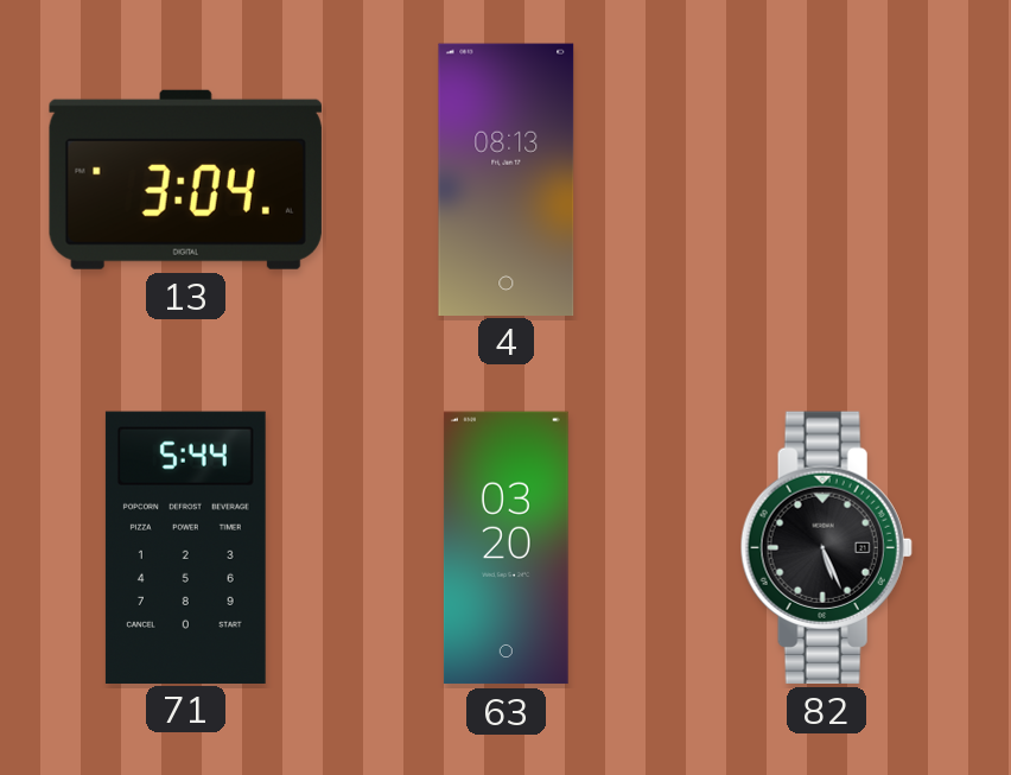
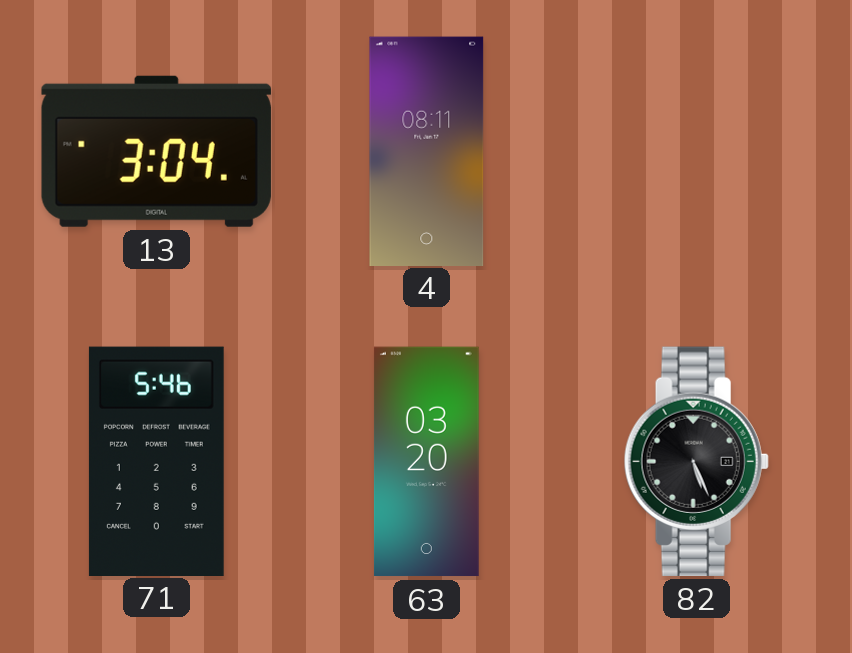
4: 08:13 -> 08:11
71: 5:44 -> 5:46
